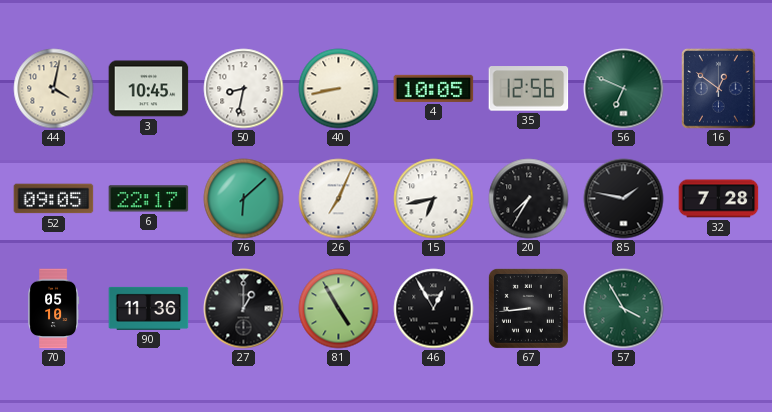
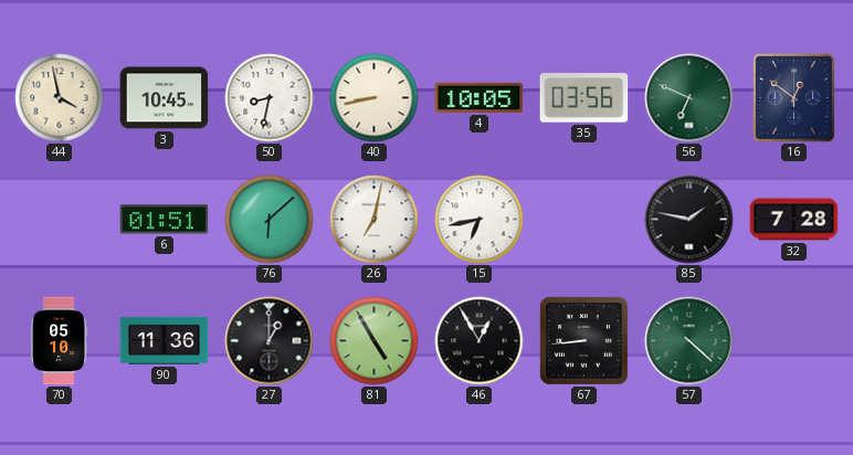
44: 4:02 -> 3:58
35: 12:56 -> 03:56
52: 09:05 -> none
6: 22:17 -> 01:51
26: 7:04 -> 7:02
20: 7:35 -> none
57: 3:55 -> 4:22
